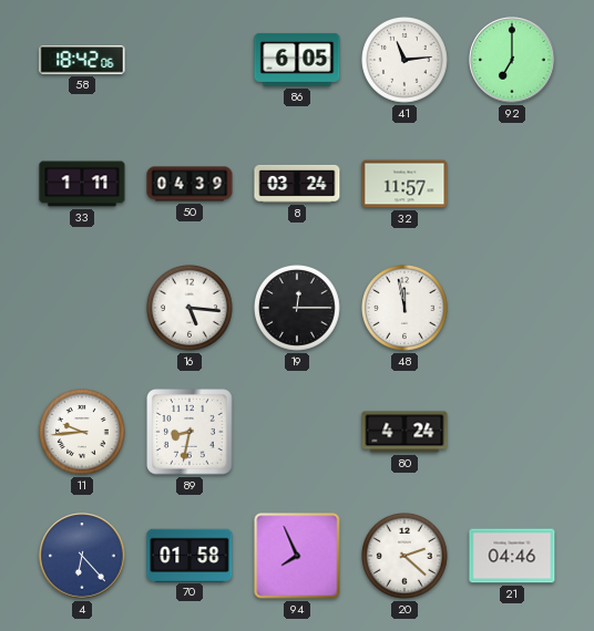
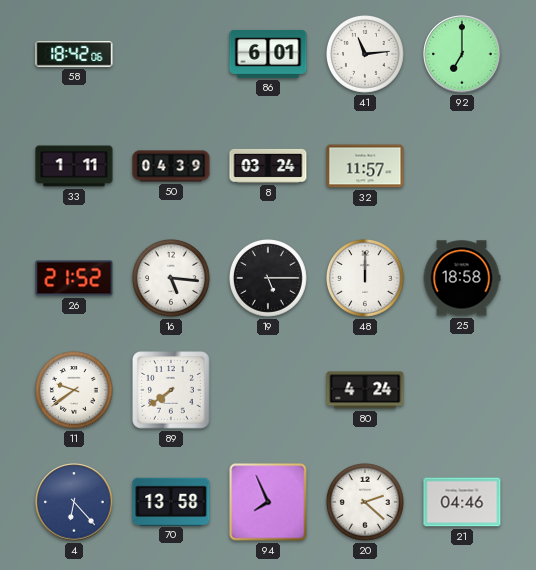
86: 6:05 -> 6:01
26: none -> 21:52
19: 12:15 -> 5:15
48: 11:58 -> 12:00
25: none -> 18:58
11: 9:44 -> 9:39
89: 8:32 -> 7:39
70: 01:58 -> 13:58
